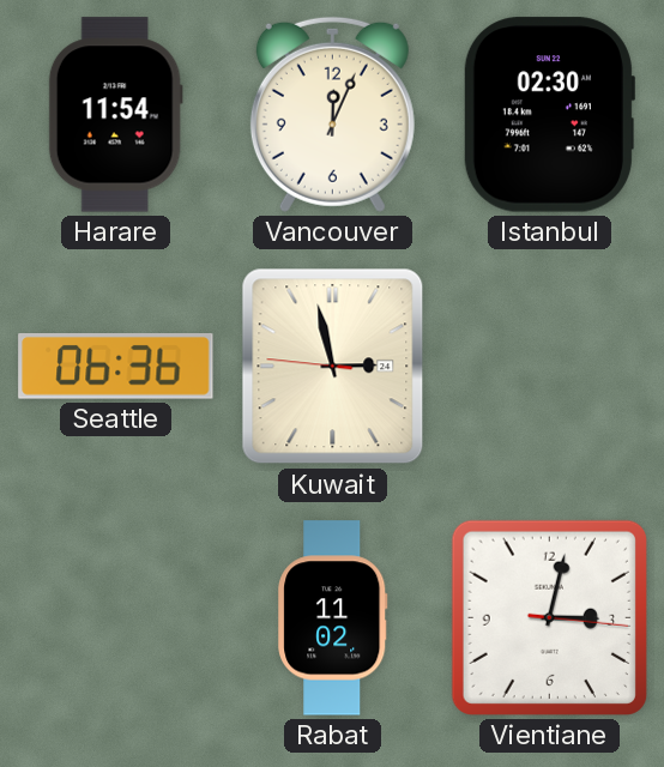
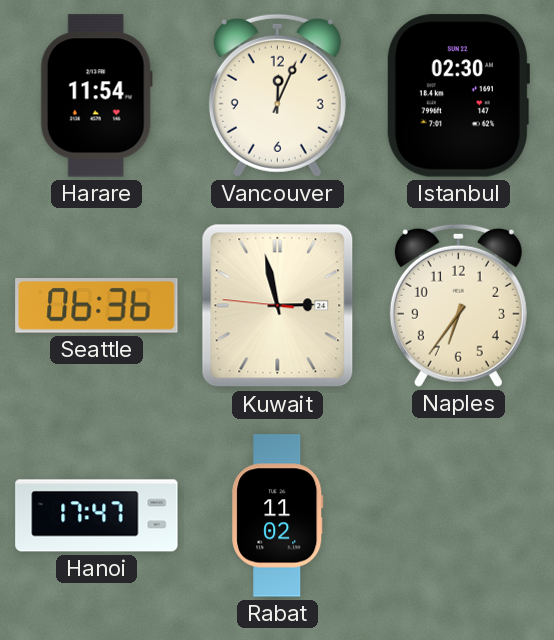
Naples: none -> 6:36
Hanoi: none -> 17:47
Vientiane: 3:02 -> none
